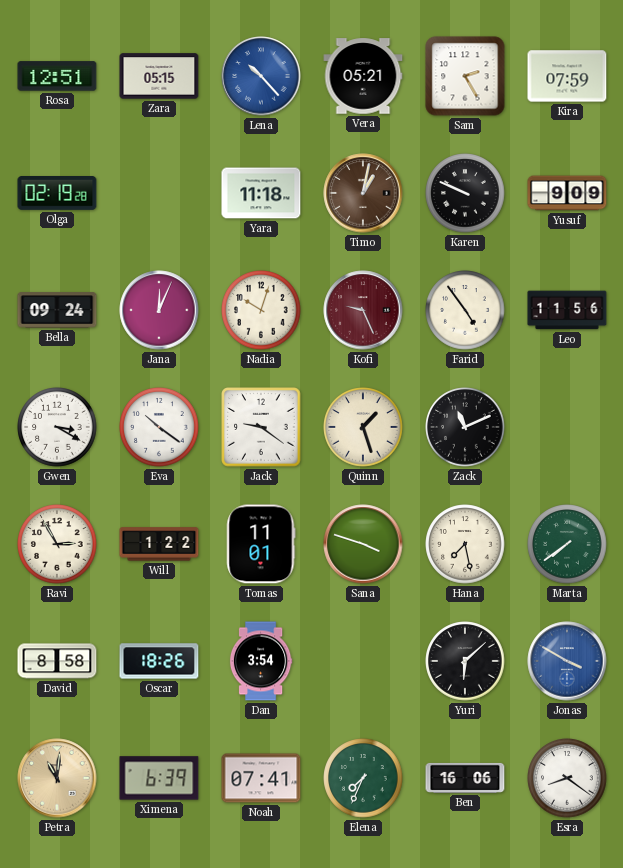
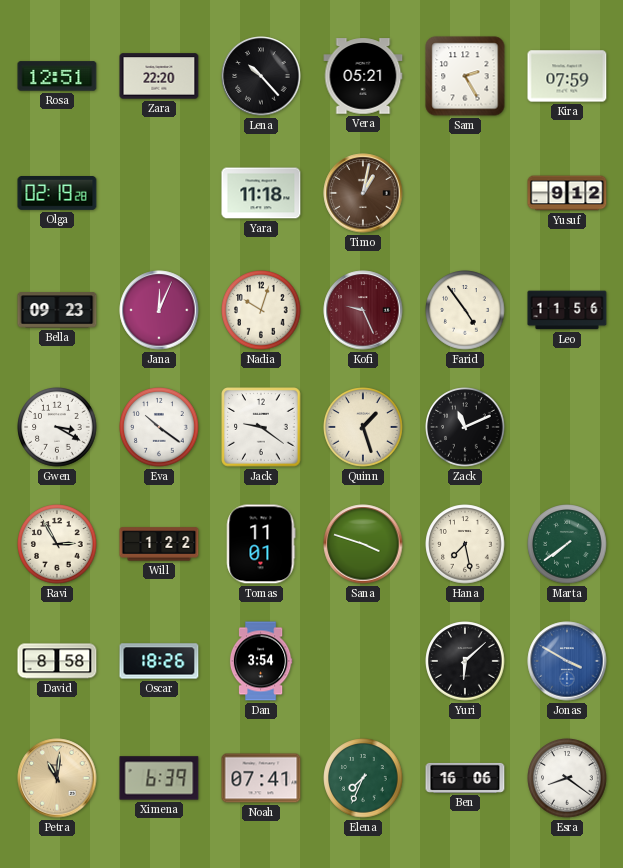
Zara: 05:15 -> 22:20
Lena dial: blue -> black
Karen: 9:49 -> none
Yusuf: 9:09 -> 9:12
Bella: 09:24 -> 09:23
